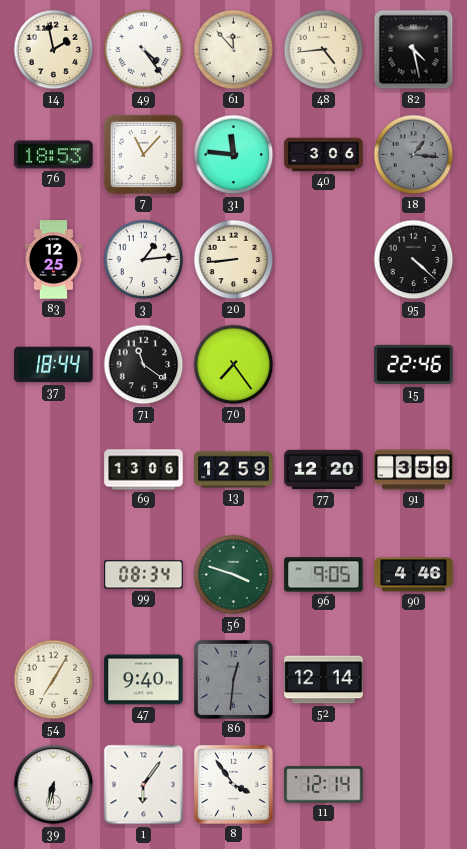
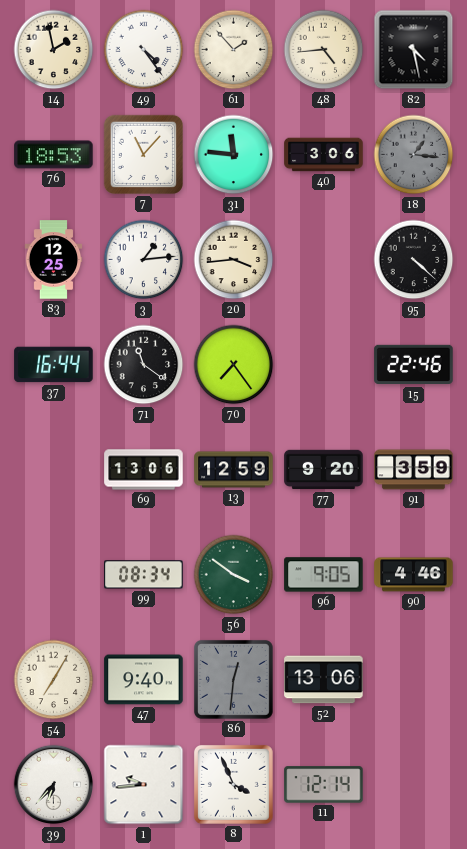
61: 11:53 -> 1:53
20: 8:44 -> 3:44
37: 18:44 -> 16:44
77: 12:20 -> 9:20
56: 3:48 -> 3:51
52: 12:14 -> 13:06
39: 6:32 -> 6:37
1: 6:06 -> 9:44
8: 3:54 -> 3:56
